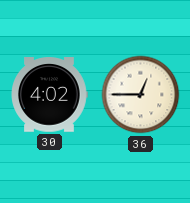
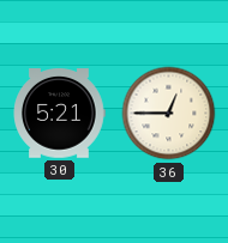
30: 4:02 -> 5:21
